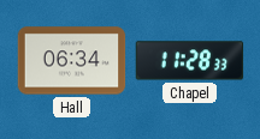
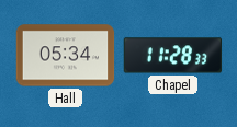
Hall: 06:34 -> 05:34
